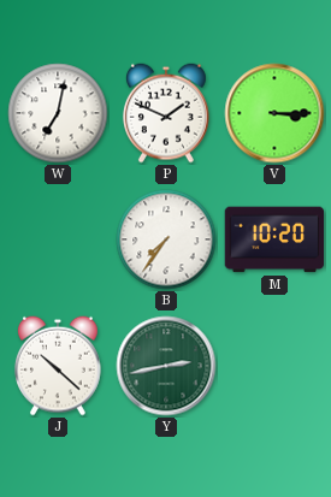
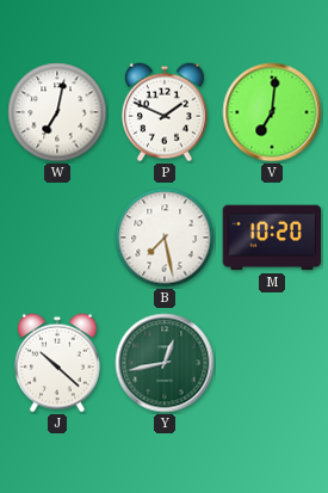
V: 3:15 -> 7:01
B: 7:36 -> 7:28
Y: 2:43 -> 12:43
